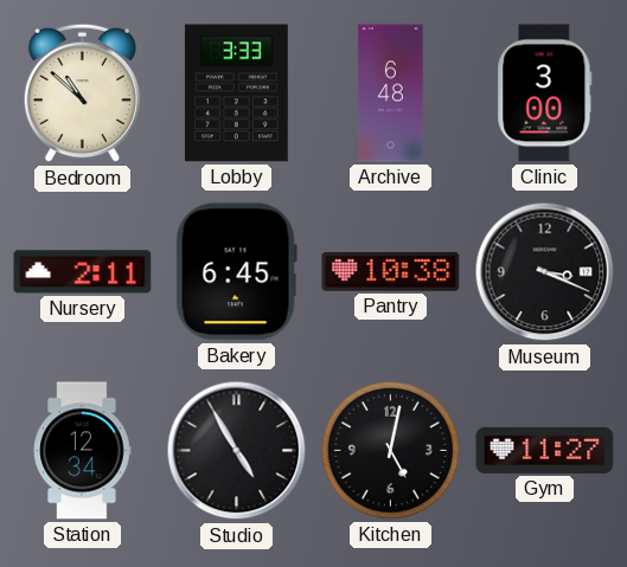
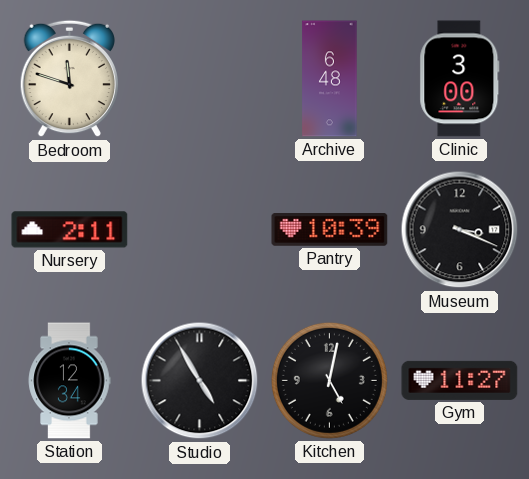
Bedroom: 10:52 -> 11:48
Lobby: 3:33 -> none
Bakery: 6:45 -> none
Pantry: 10:38 -> 10:39
